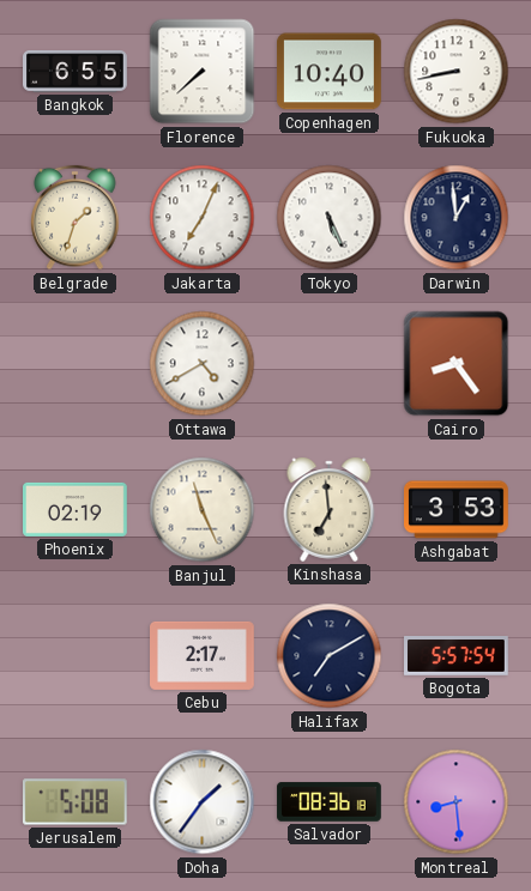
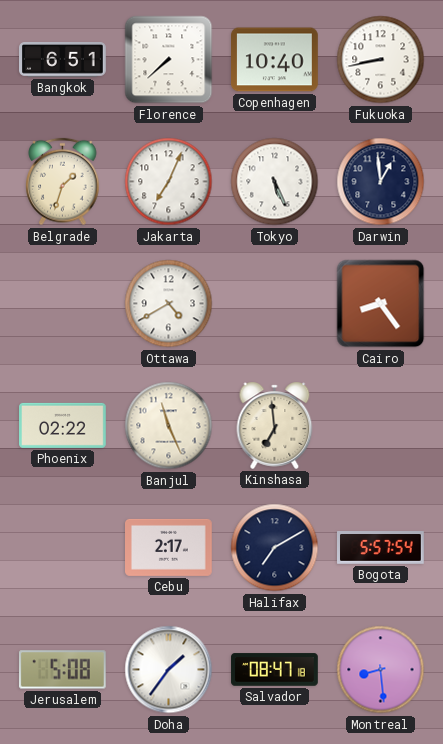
Bangkok: 6:55 -> 6:51
Phoenix: 02:19 -> 02:22
Ashgabat: 3:53 -> none
Salvador: 08:36 -> 08:47
